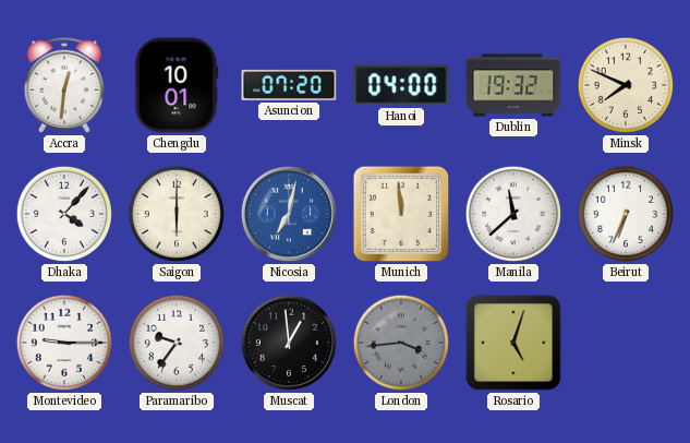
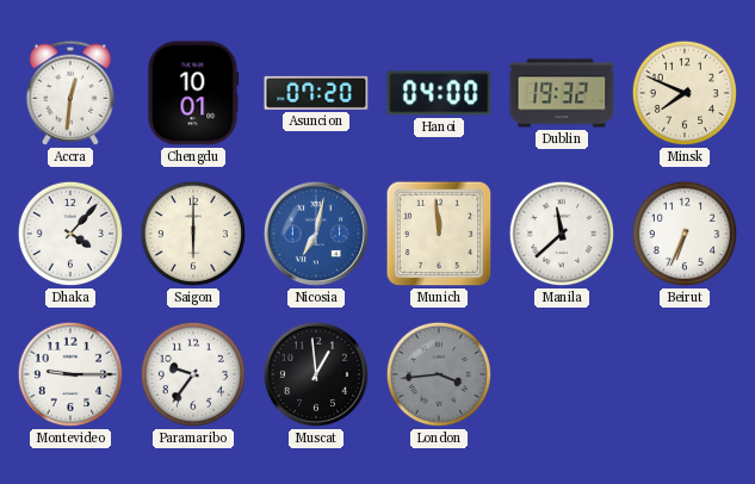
Rosario: 5:03 -> none
